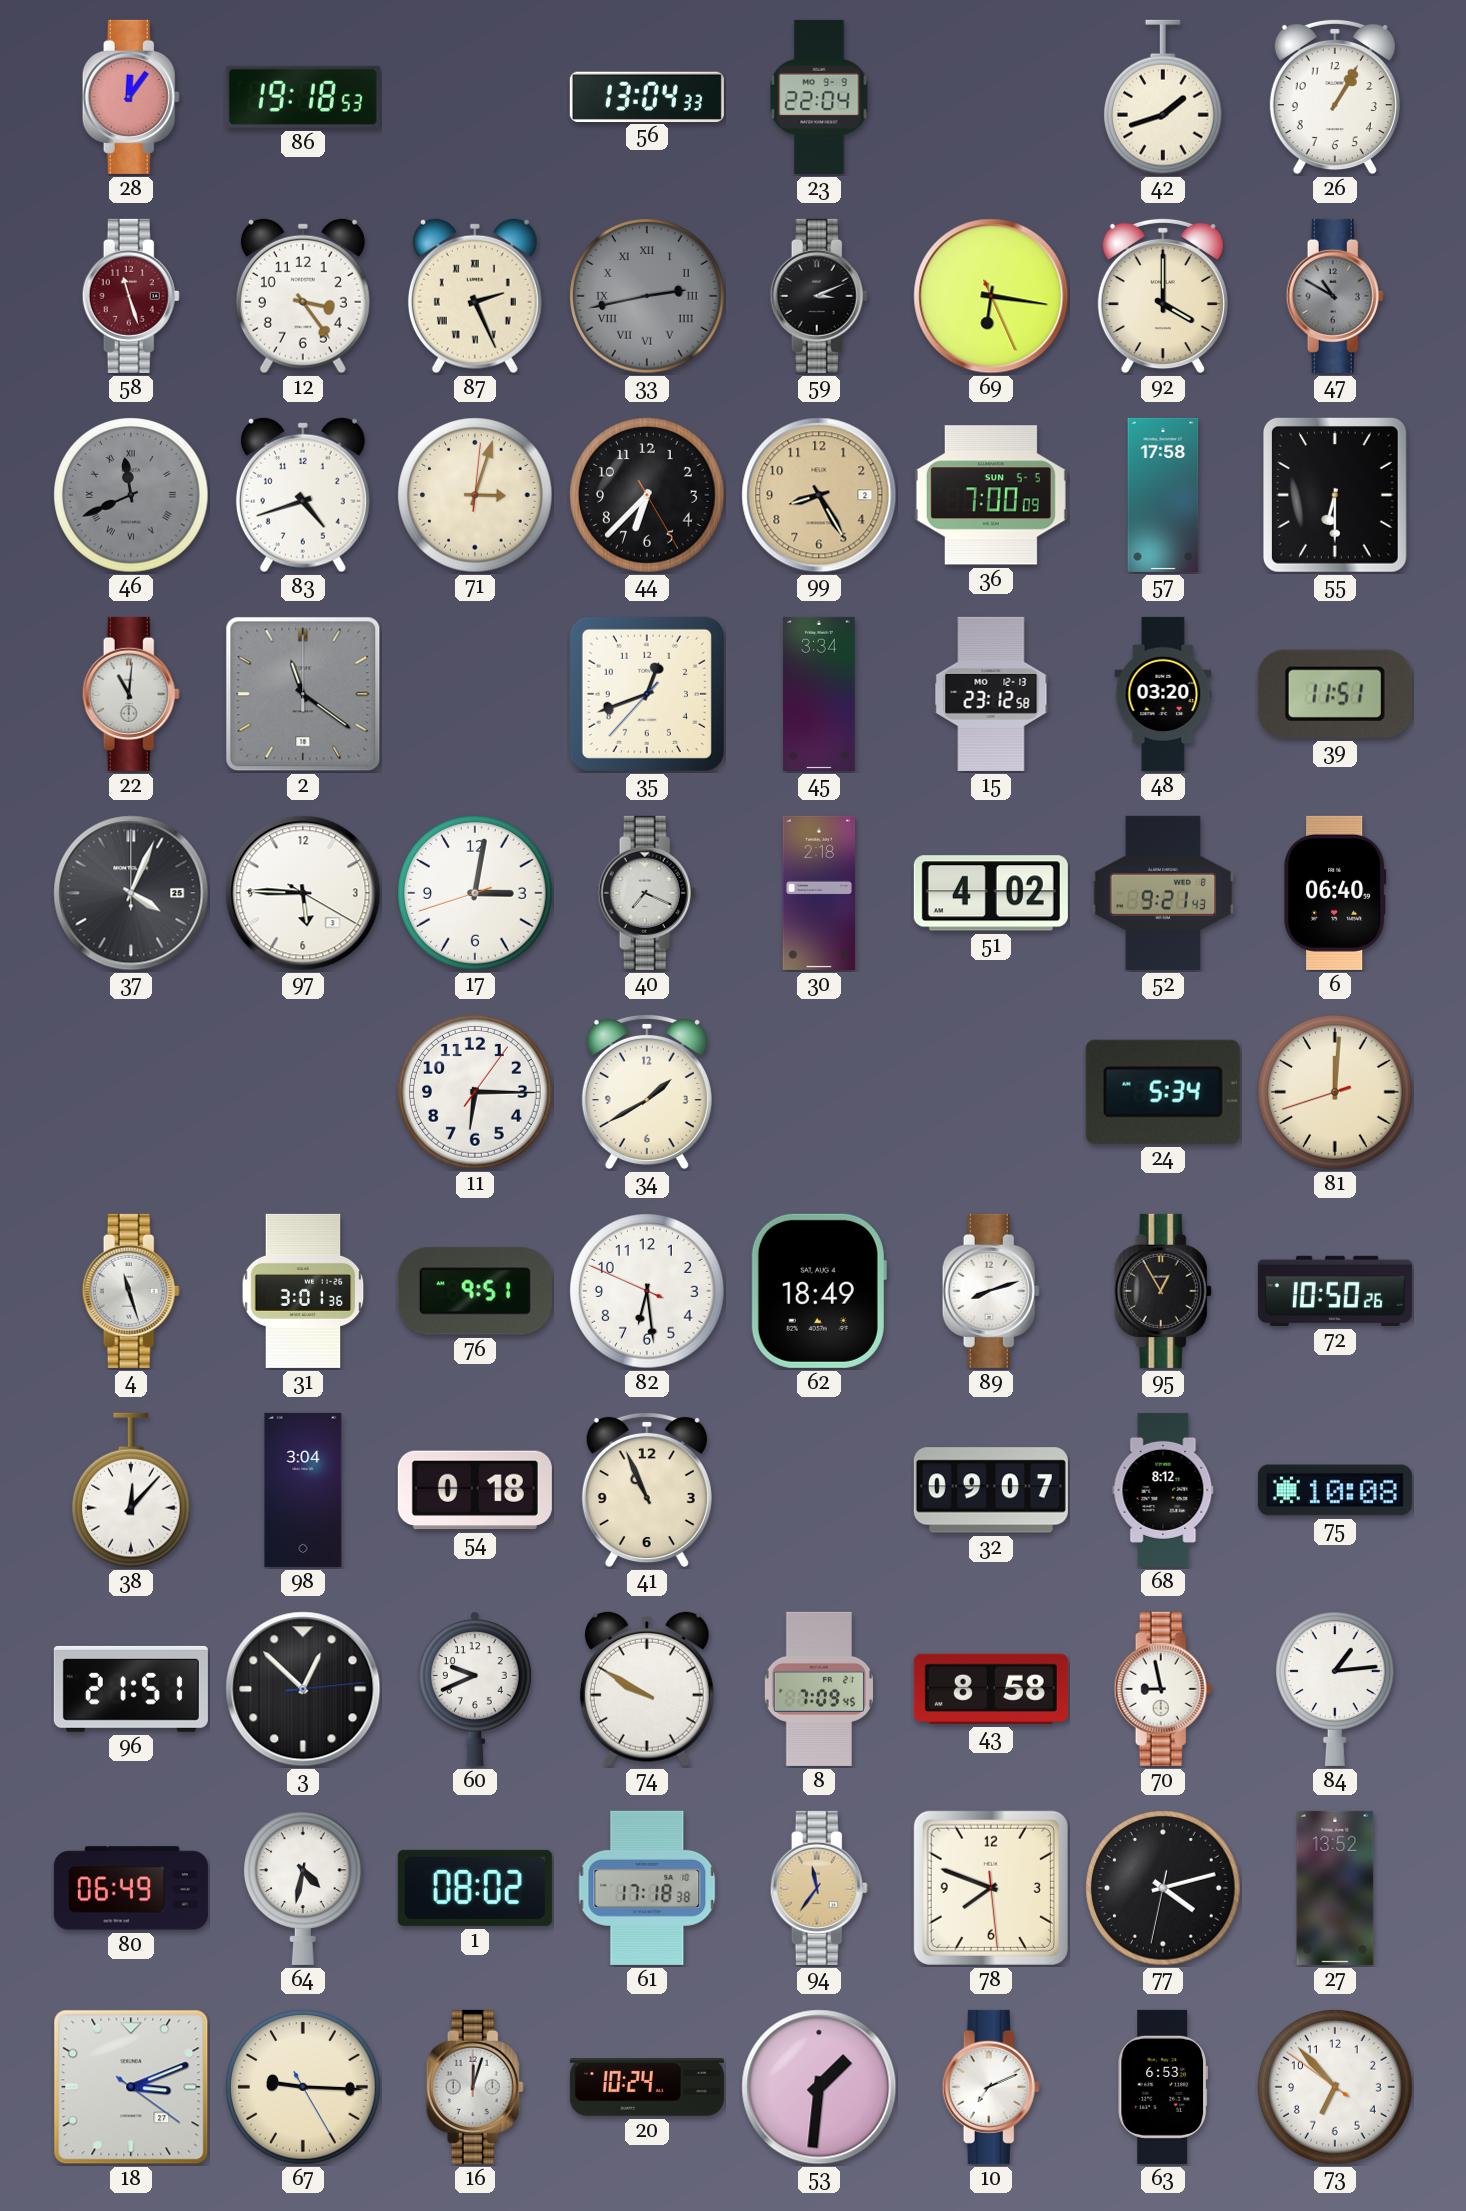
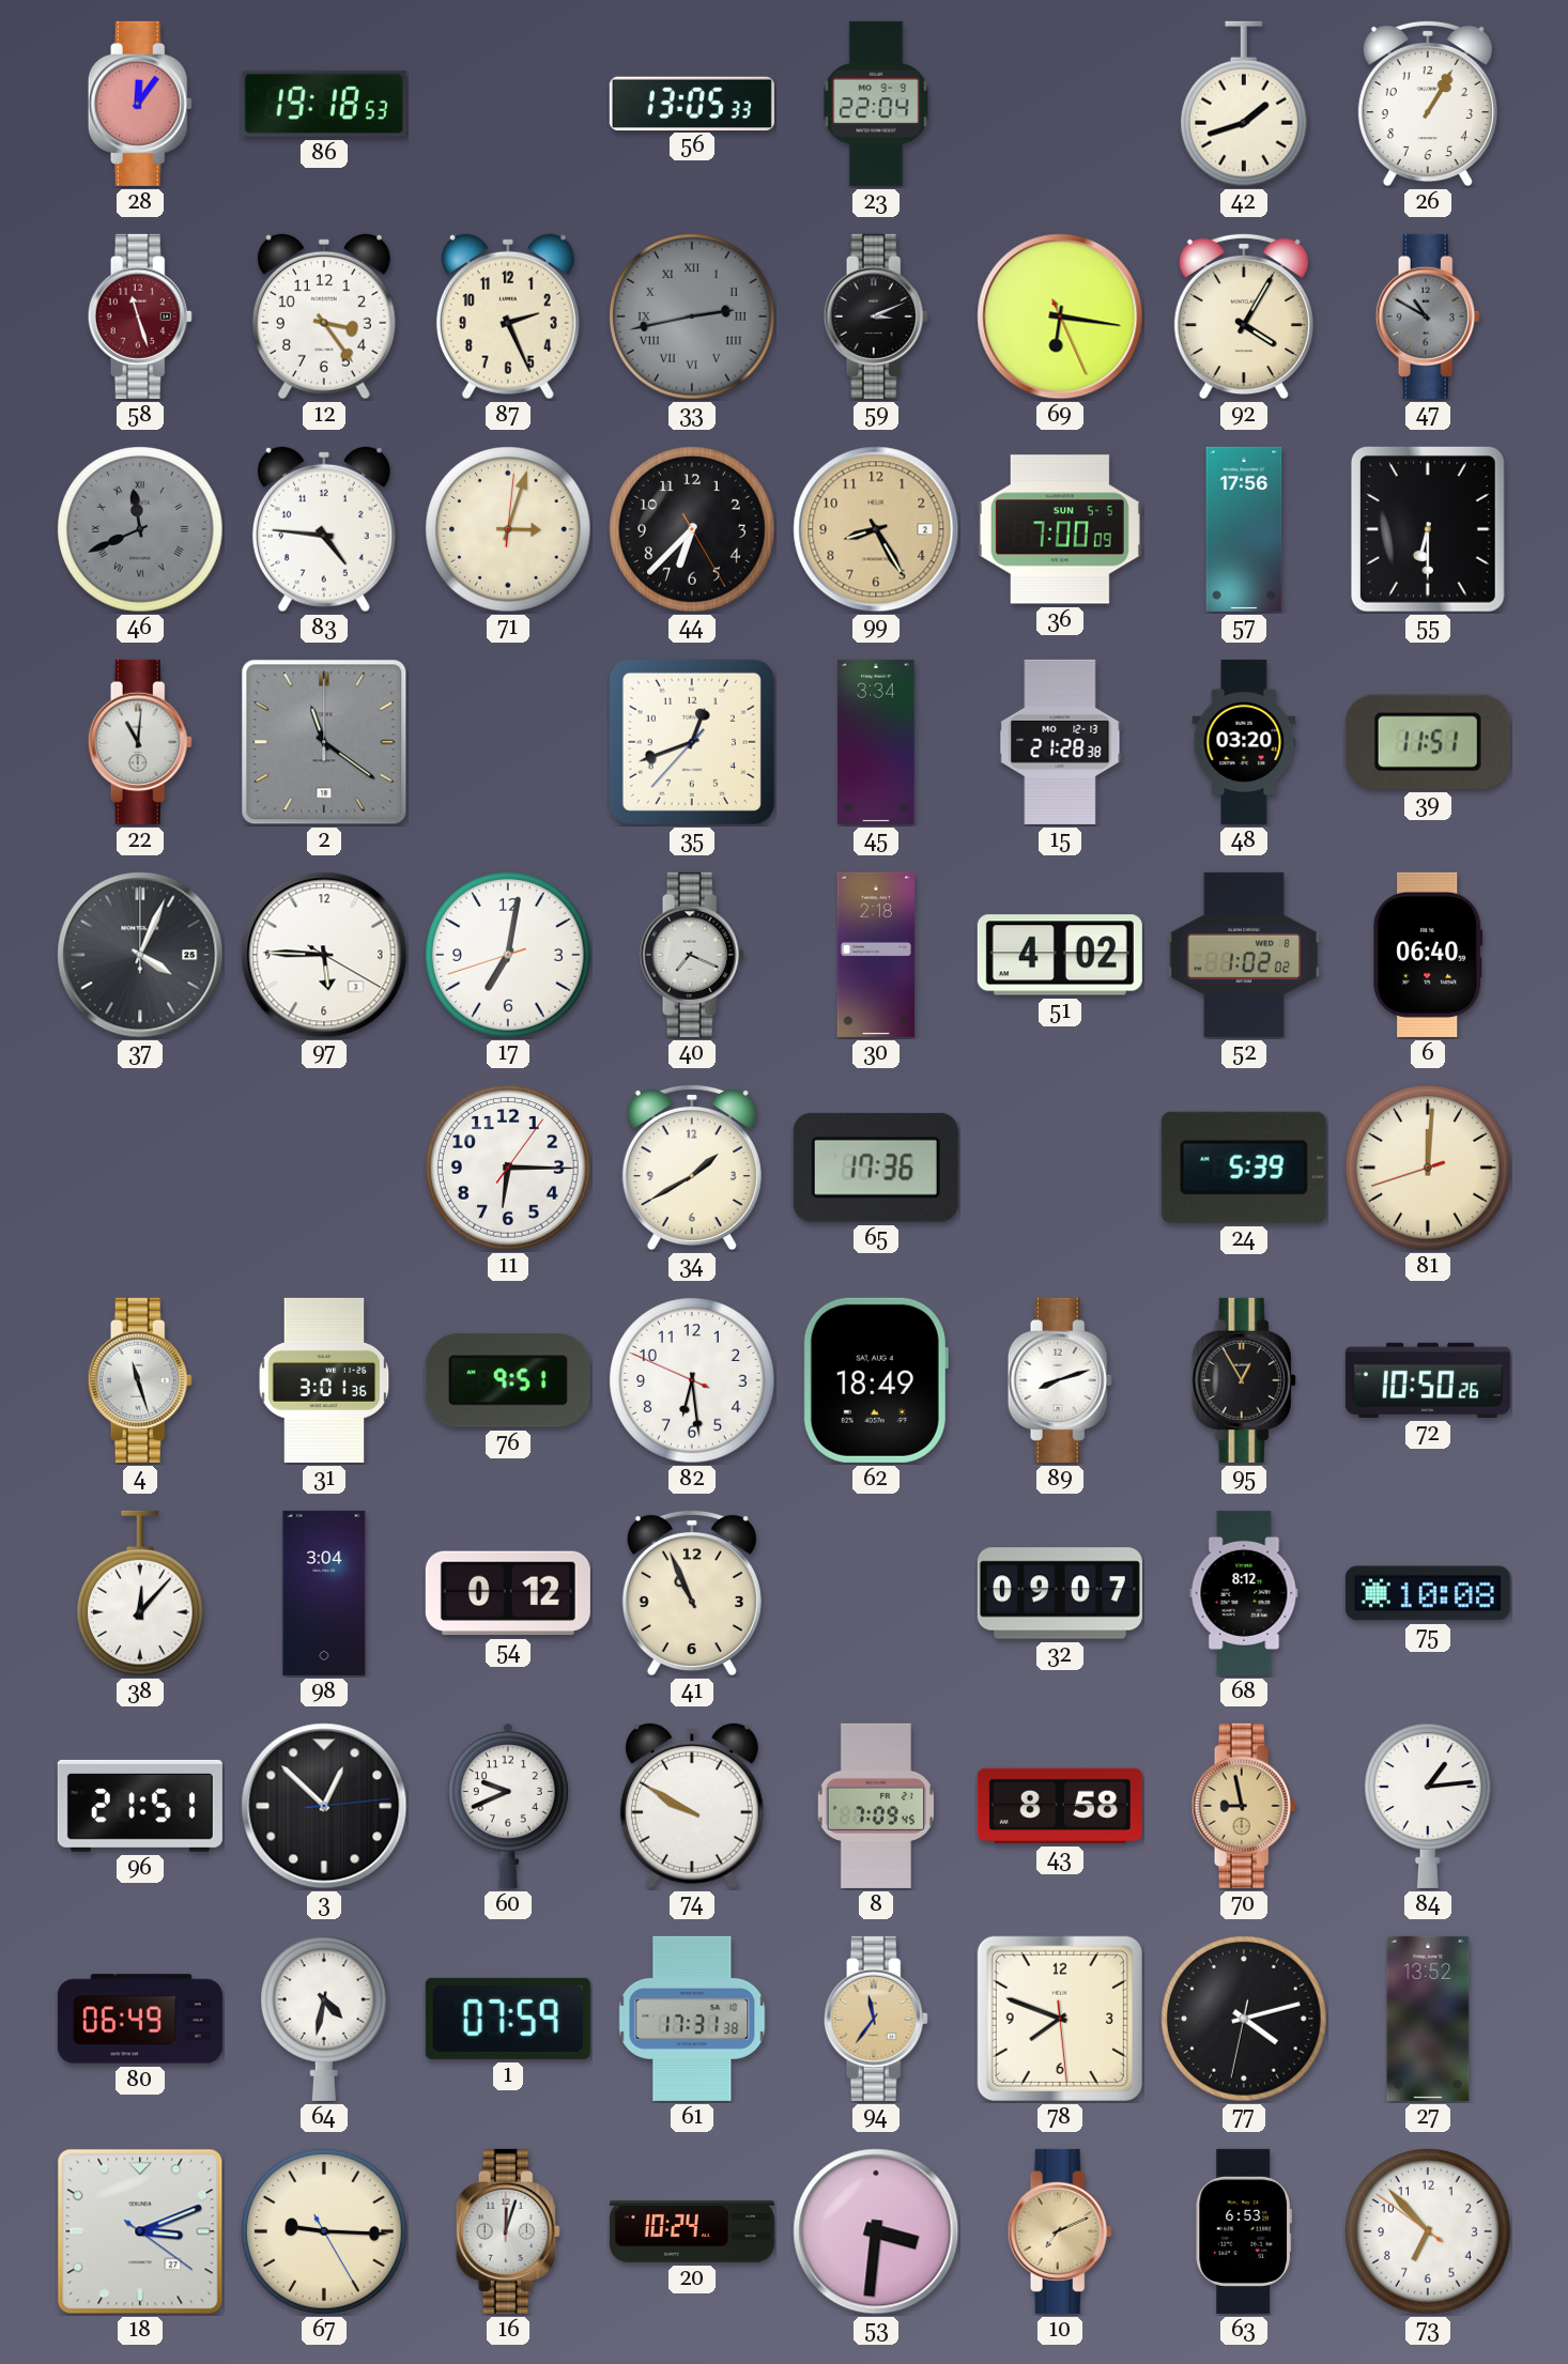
56: 13:04 -> 13:05
87 numerals: Roman -> Arabic
92: 4:00 -> 4:05
83: 4:42 -> 4:46
57: 17:58 -> 17:56
15: 23:12 -> 21:28
17: 3:01 -> 7:01
52: 9:21 -> 1:02
65: none -> 17:36
24: 5:34 -> 5:39
54: 0:18 -> 0:12
70 dial: white -> champagne
1: 08:02 -> 07:59
61: 17:18 -> 17:31
53: 1:31 -> 3:31
10 dial: white -> champagne
